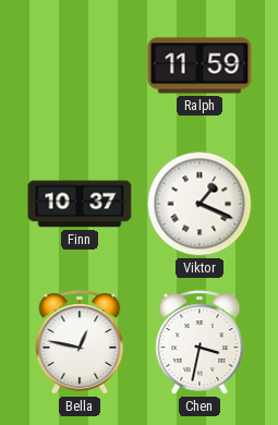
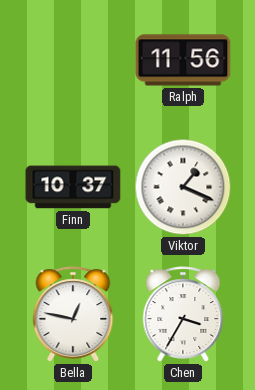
Ralph: 11:59 -> 11:56
Chen: 3:32 -> 3:35
